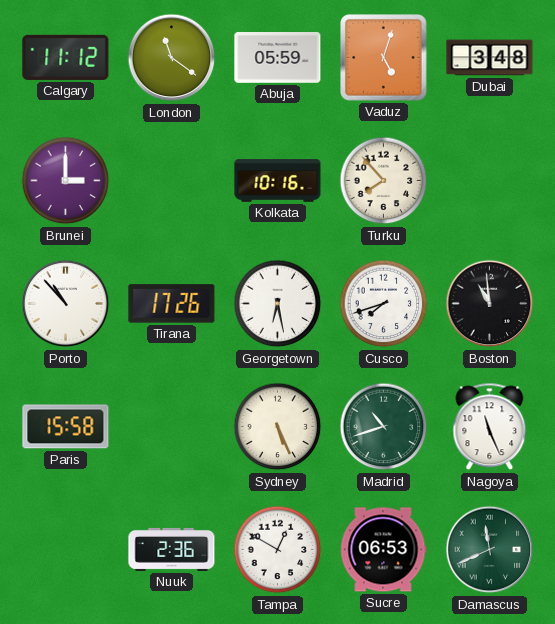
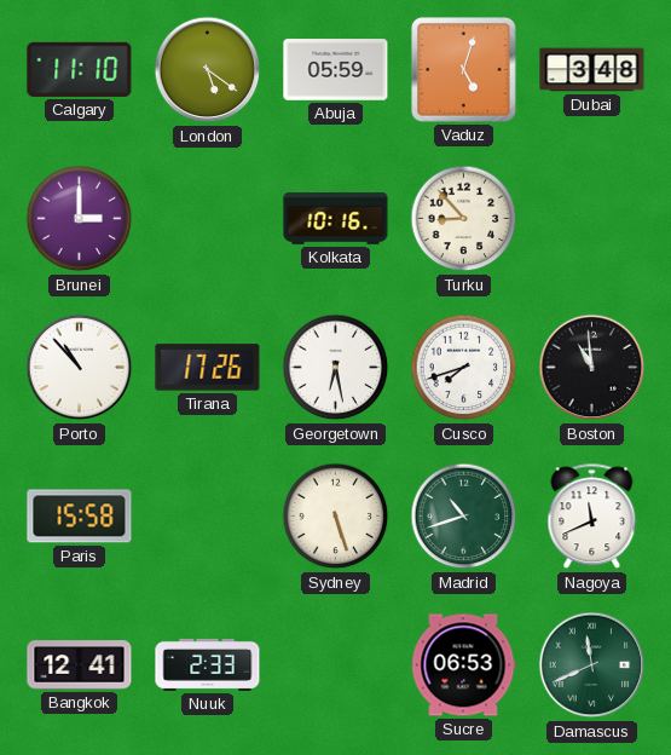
Calgary: 11:12 -> 11:10
London: 11:21 -> 5:21
Turku: 7:53 -> 8:53
Sydney: 5:26 -> 5:27
Nagoya: 11:26 -> 11:41
Bangkok: none -> 12:41
Nuuk: 2:36 -> 2:33
Tampa: 12:50 -> none
